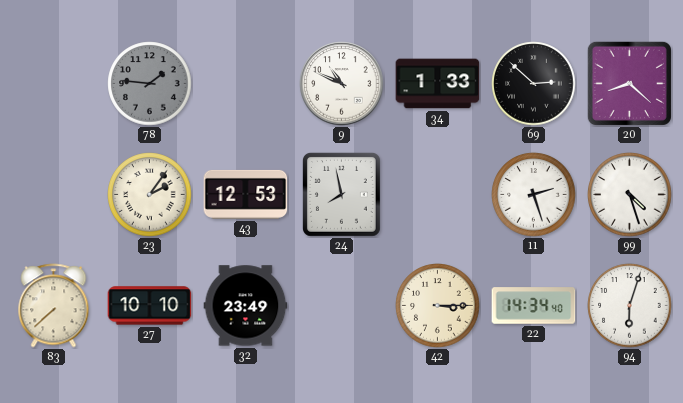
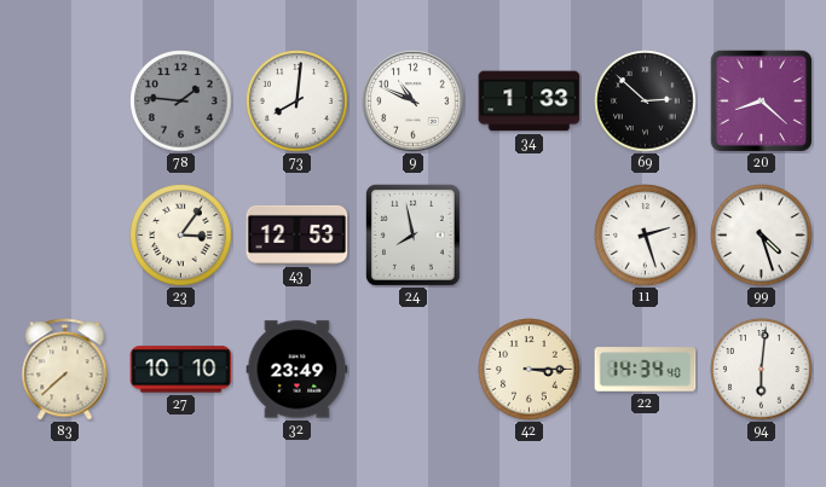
73: none -> 8:01
23: 2:06 -> 3:06
94: 6:03 -> 6:01
